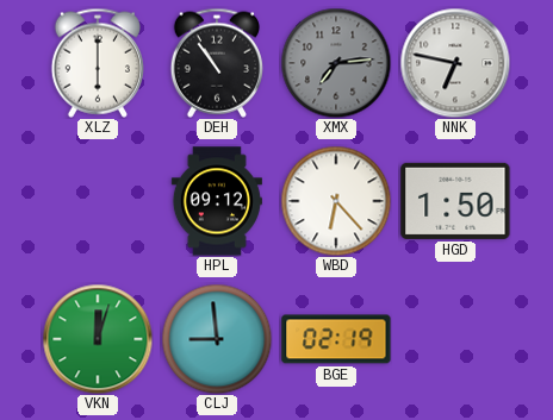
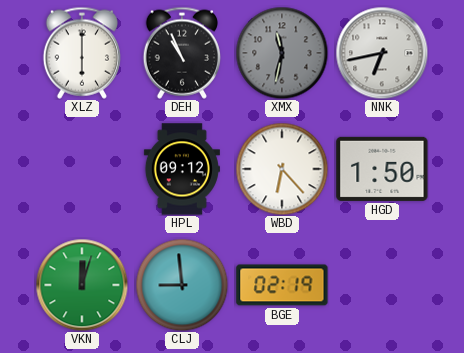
DEH: 10:54 -> 10:56
XMX: 7:14 -> 11:32
NNK: 6:47 -> 6:43
